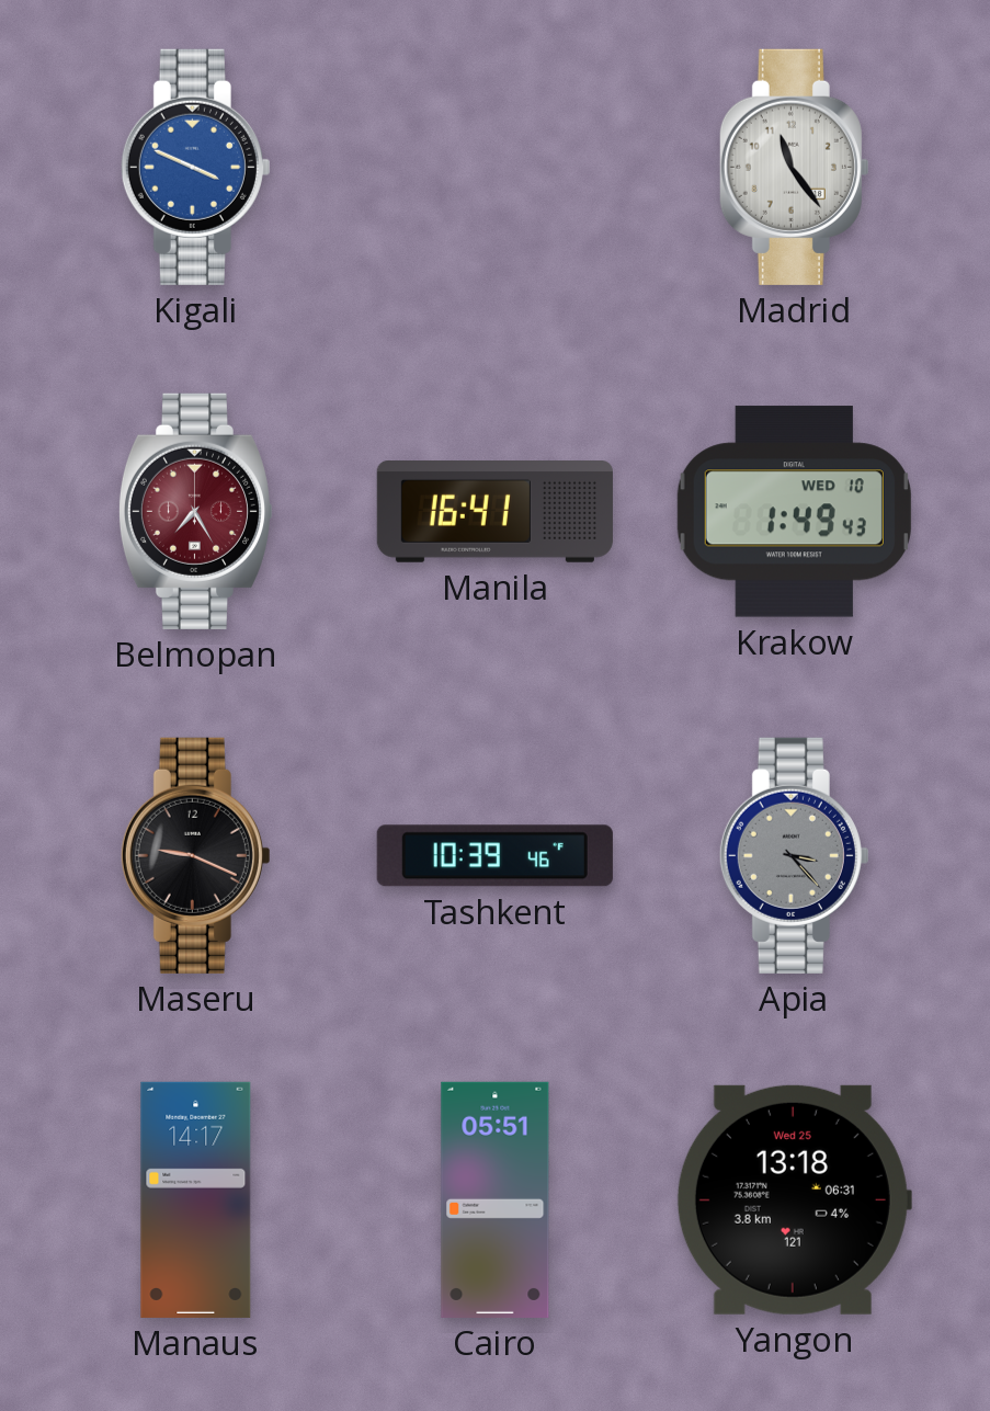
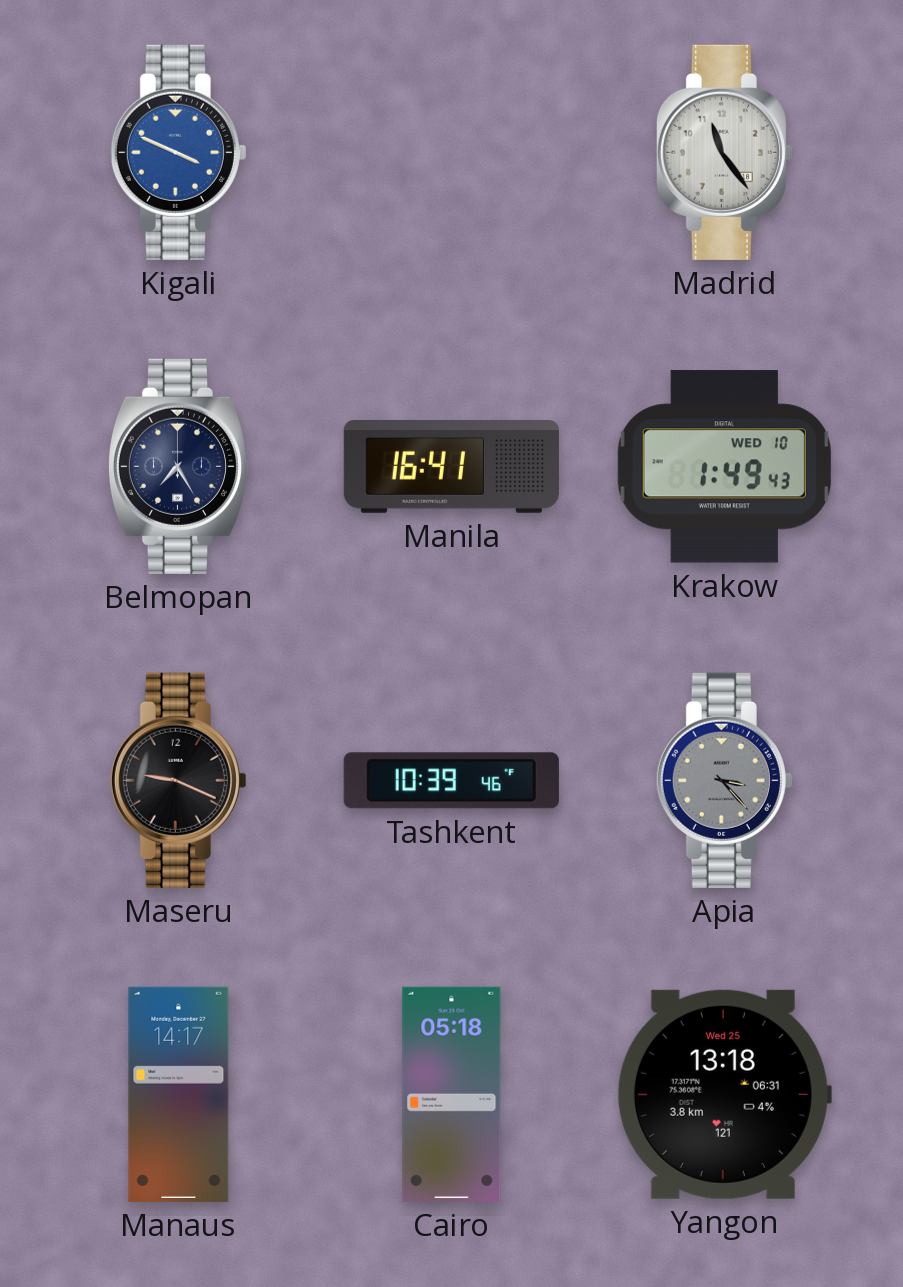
Belmopan dial: burgundy -> navy
Cairo: 05:51 -> 05:18
